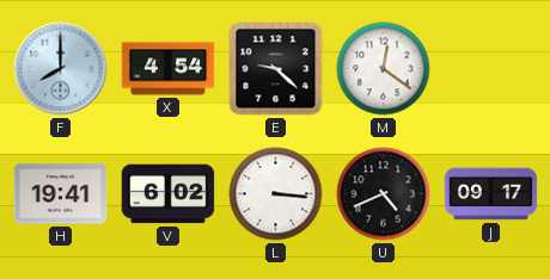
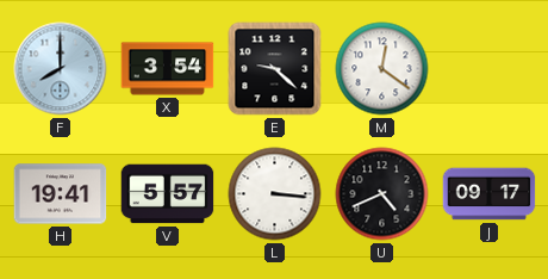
X: 4:54 -> 3:54
V: 6:02 -> 5:57
